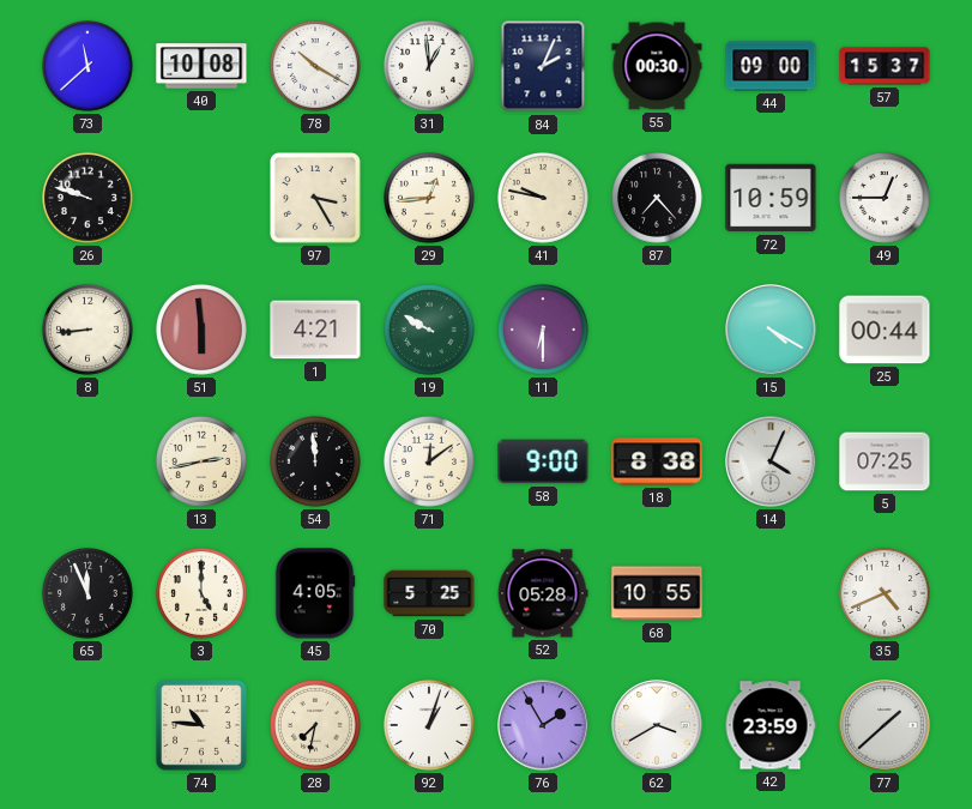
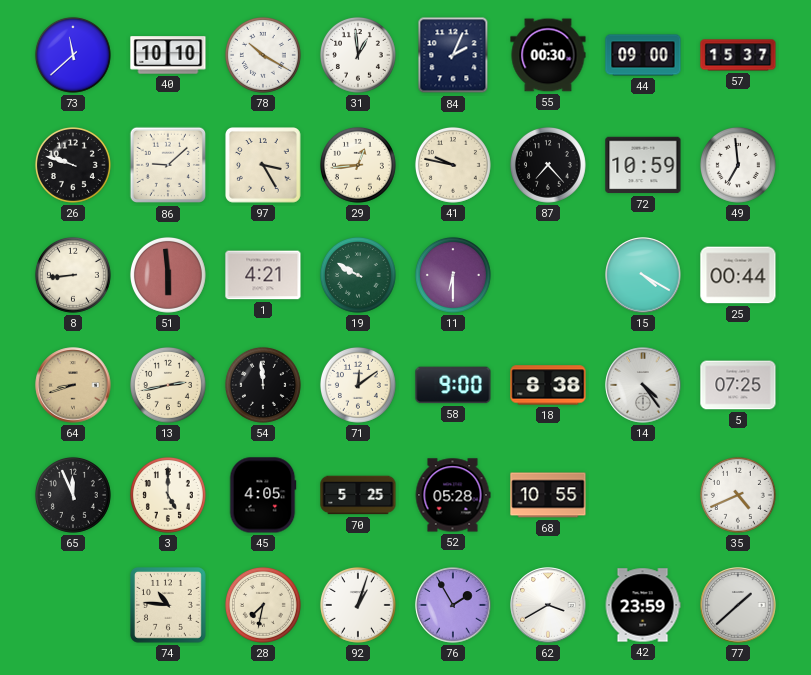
40: 10:08 -> 10:10
86: none -> 9:08
49: 12:45 -> 6:59
64: none -> 8:42
14: 4:04 -> 4:24
